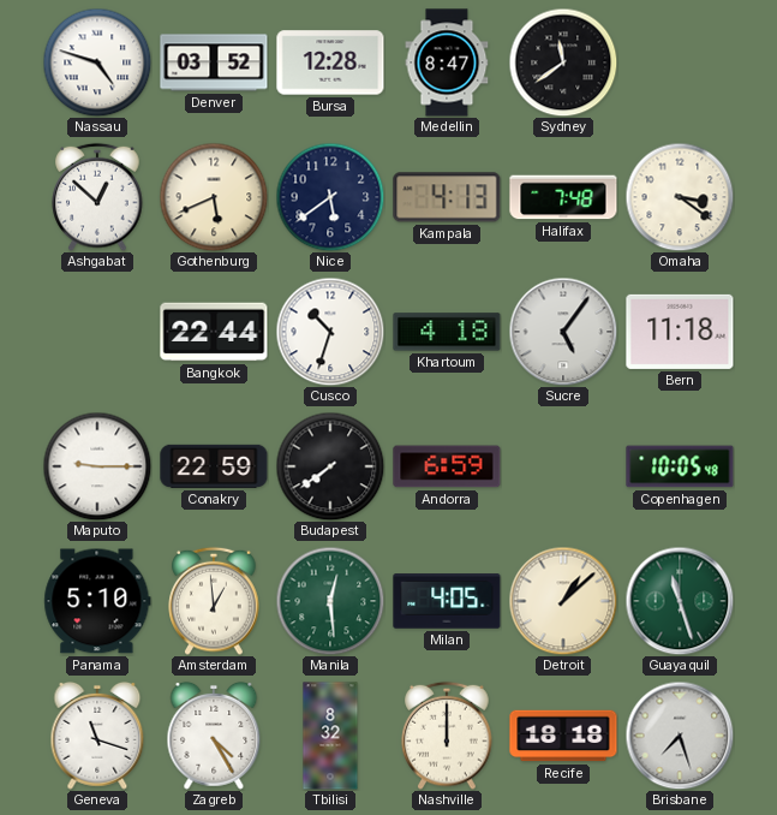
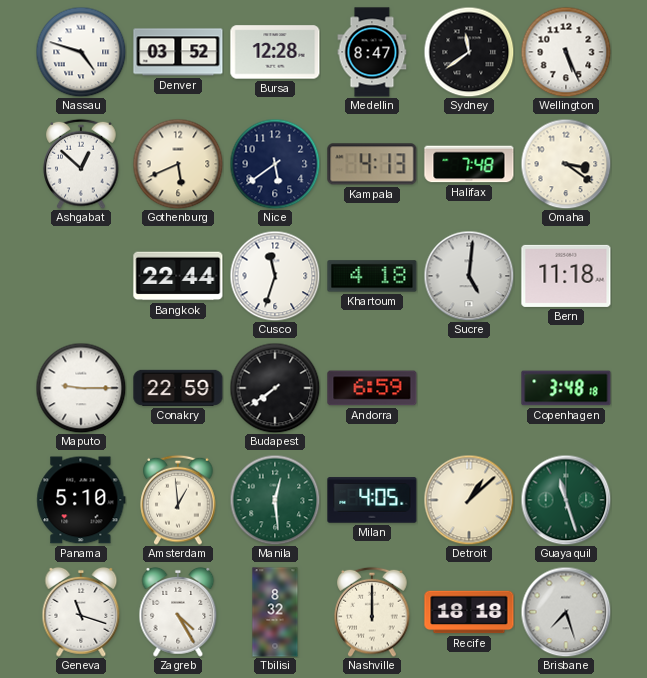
Wellington: none -> 5:26
Cusco: 10:33 -> 11:33
Sucre: 5:06 -> 5:01
Copenhagen: 10:05 -> 3:48
